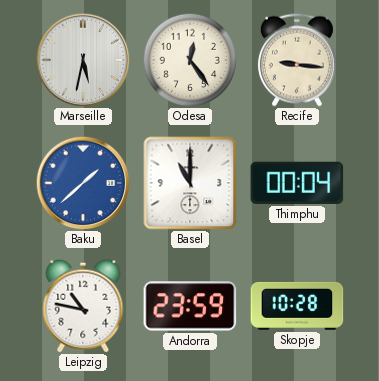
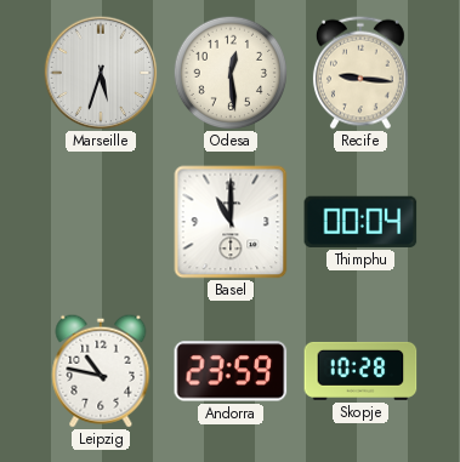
Marseille: 5:32 -> 5:33
Odesa: 12:24 -> 12:29
Baku: 1:38 -> none
